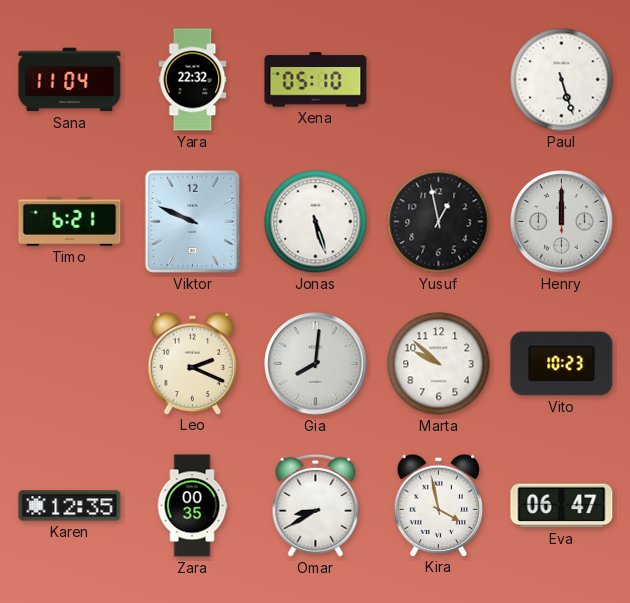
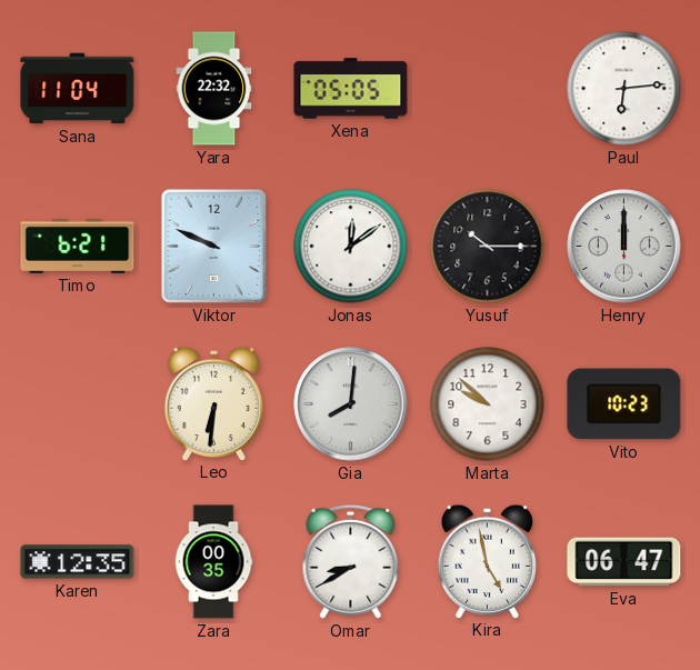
Xena: 05:10 -> 05:05
Paul: 5:27 -> 6:14
Jonas: 5:27 -> 12:09
Yusuf: 12:58 -> 10:15
Leo: 2:19 -> 6:31
Kira: 3:58 -> 4:58
